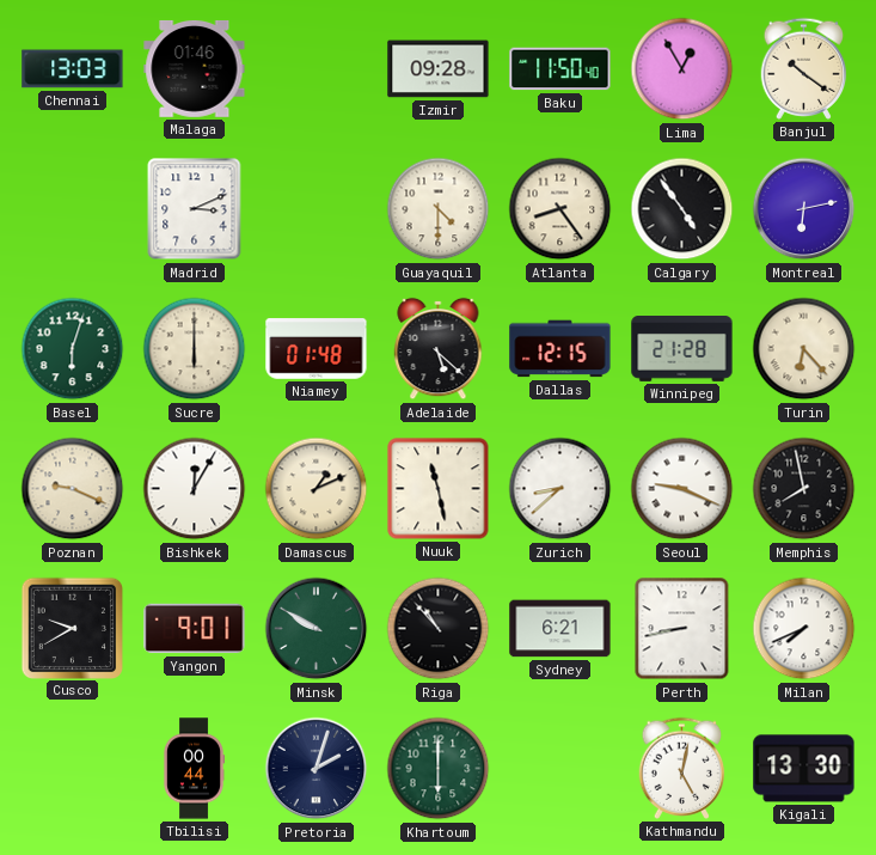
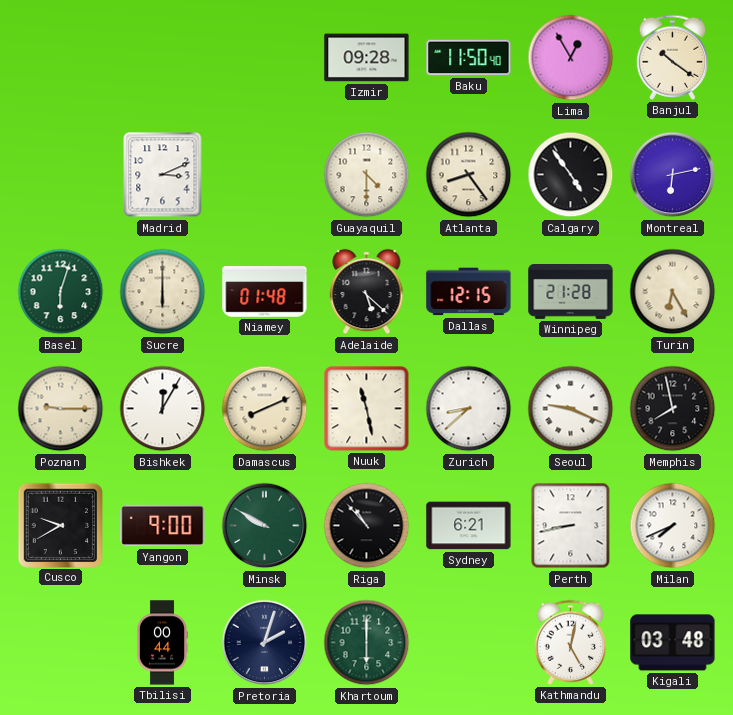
Chennai: 13:03 -> none
Malaga: 01:46 -> none
Turin: 6:23 -> 6:25
Poznan: 9:19 -> 9:15
Damascus: 1:11 -> 8:11
Yangon: 9:01 -> 9:00
Kigali: 13:30 -> 03:48
